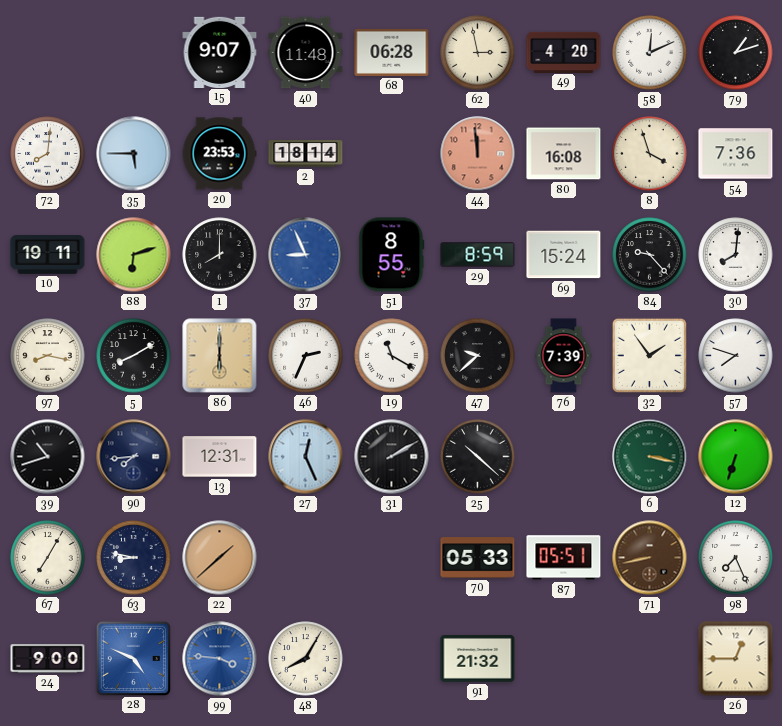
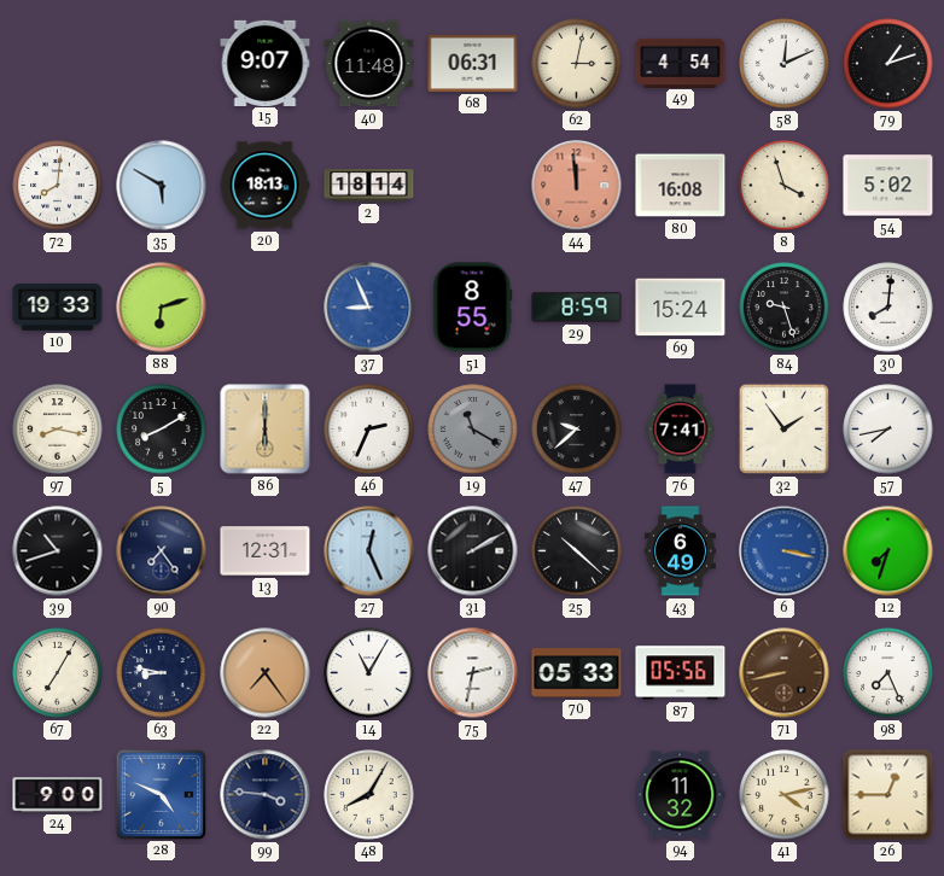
68: 06:28 -> 06:31
62: 2:58 -> 3:02
49: 4:20 -> 4:54
35: 5:45 -> 5:50
20: 23:53 -> 18:13
54: 7:36 -> 5:02
10: 19:11 -> 19:33
1: 8:00 -> none
84: 9:23 -> 9:27
19 dial: white -> grey
76: 7:39 -> 7:41
57: 7:48 -> 7:43
90: 7:44 -> 7:24
43: none -> 6:49
6 dial: green -> blue
12: 6:33 -> 7:33
22: 1:38 -> 7:24
14: none -> 11:05
75: none -> 2:32
87: 05:51 -> 05:56
99 dial: blue -> navy
91: 21:32 -> none
94: none -> 11:32
41: none -> 4:13
